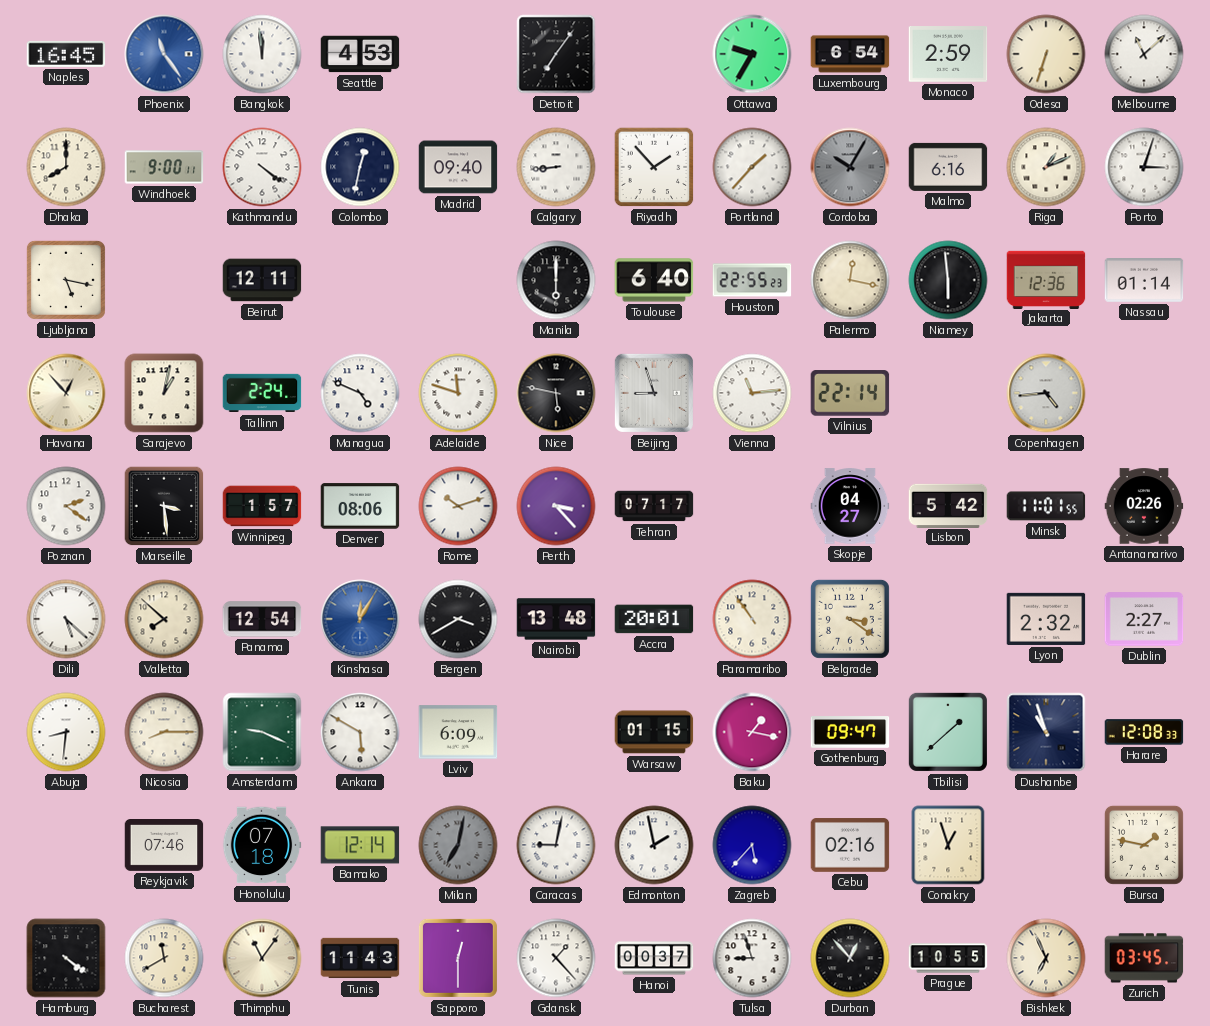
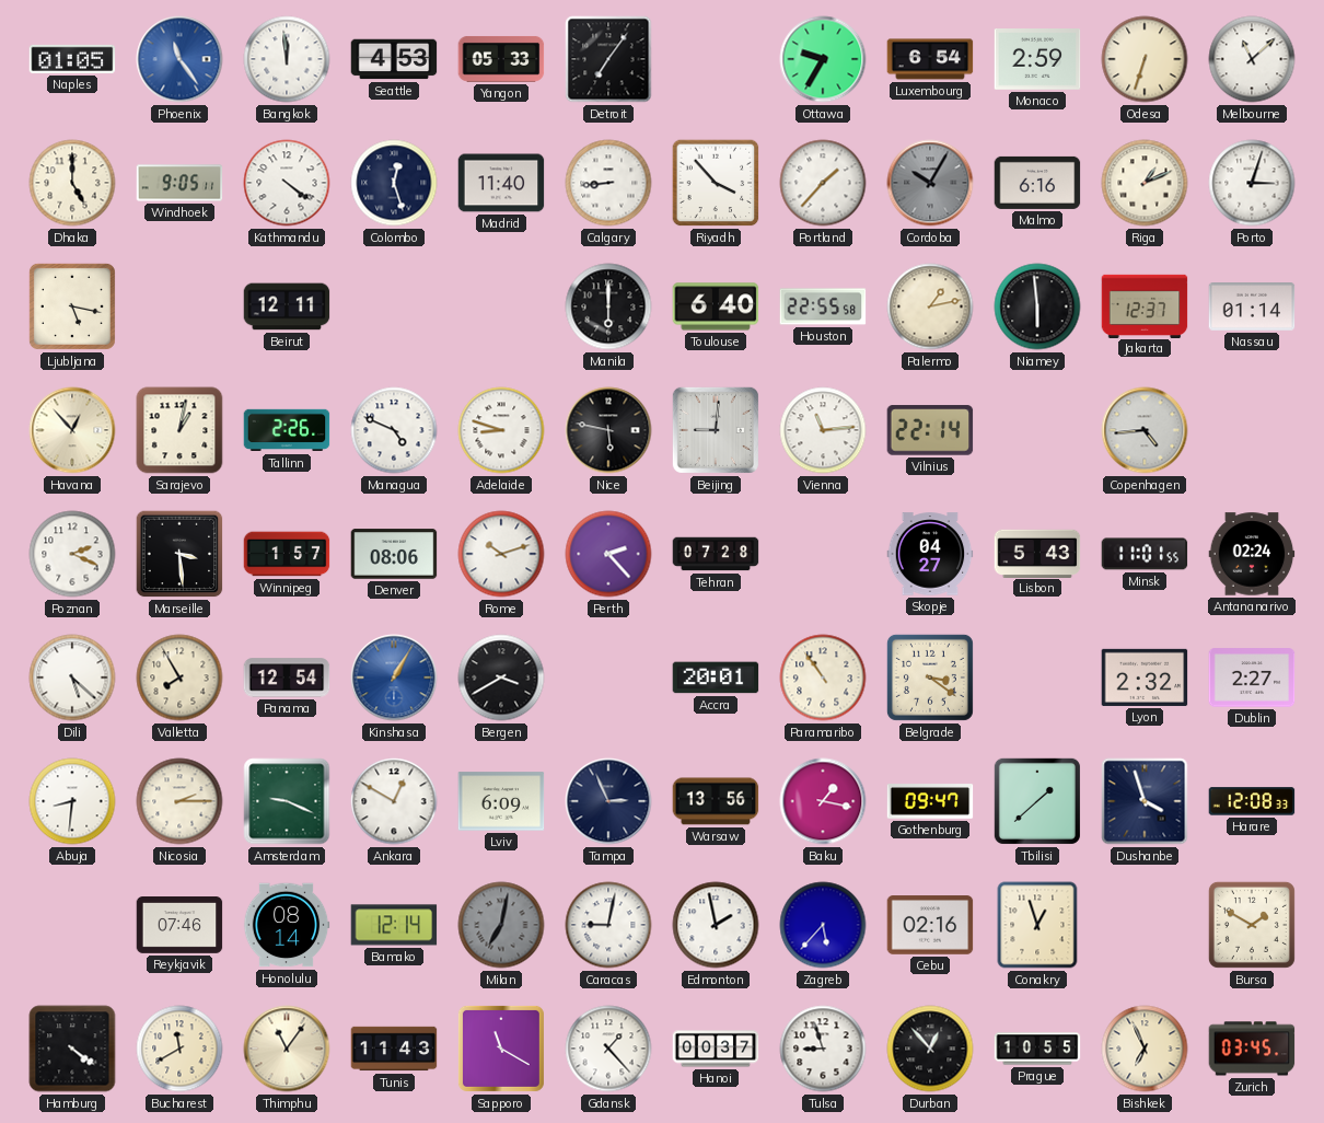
Naples: 16:45 -> 01:05
Yangon: none -> 05:33
Dhaka: 8:00 -> 5:00
Windhoek: 9:00 -> 9:05
Colombo: 12:32 -> 12:27
Madrid: 09:40 -> 11:40
Riyadh: 1:53 -> 3:53
Houston: 22:55:23 -> 22:55:58
Palermo: 12:17 -> 1:13
Jakarta: 12:36 -> 12:37
Tallinn: 2:24 -> 2:26
Adelaide: 11:48 -> 8:48
Beijing: 8:57 -> 9:01
Poznan: 2:21 -> 2:19
Perth: 3:23 -> 2:23
Tehran: 07:17 -> 07:28
Lisbon: 5:42 -> 5:43
Antananarivo: 02:26 -> 02:24
Valletta: 7:52 -> 7:55
Kinshasa: 12:05 -> 1:05
Nairobi: 13:48 -> none
Nicosia: 8:15 -> 2:15
Ankara: 5:50 -> 12:50
Tampa: none -> 2:56
Warsaw: 01:15 -> 13:56
Dushanbe: 10:57 -> 3:57
Honolulu: 07:18 -> 08:14
Bursa: 1:47 -> 1:50
Sapporo: 12:30 -> 11:20
